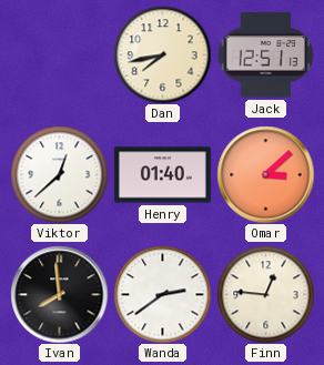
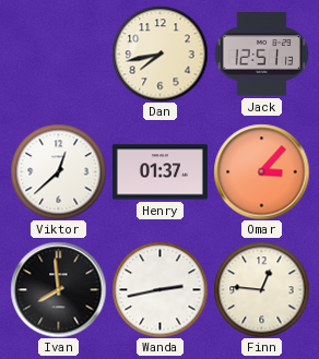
Henry: 01:40 -> 01:37
Omar: 3:08 -> 3:07
Wanda: 2:39 -> 2:43
